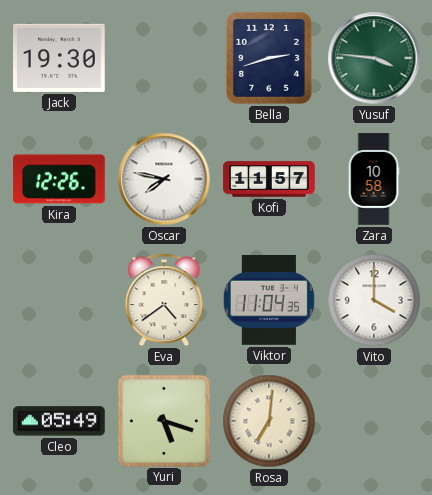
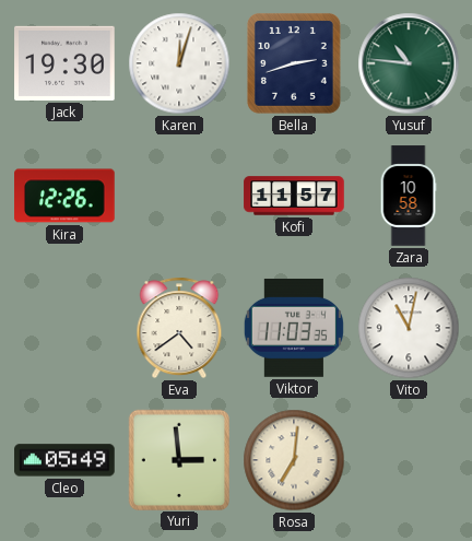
Karen: none -> 12:03
Yusuf: 3:46 -> 10:46
Oscar: 7:47 -> none
Viktor: 11:04 -> 11:03
Vito: 4:00 -> 11:02
Yuri: 5:18 -> 2:59
